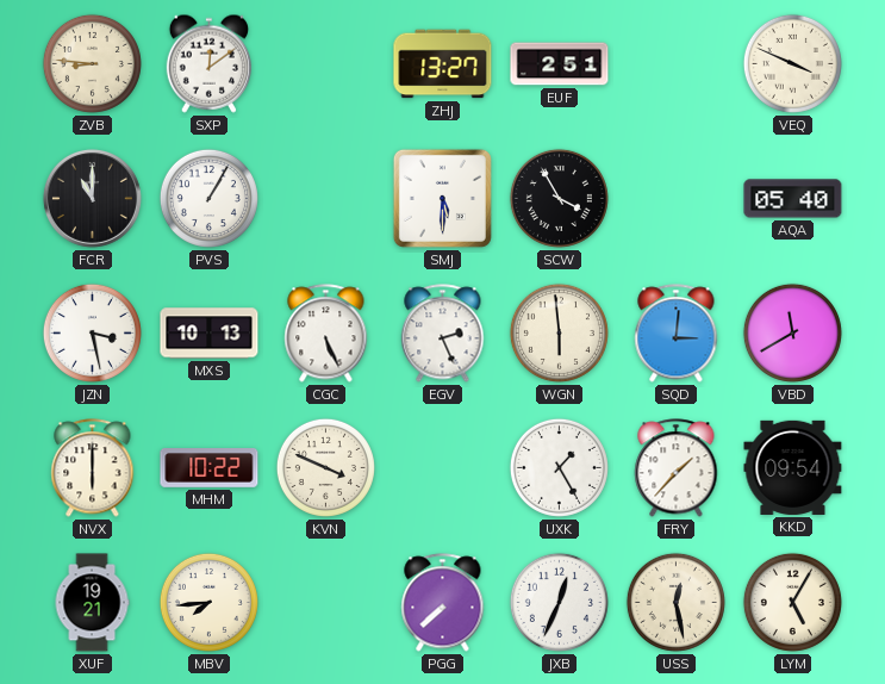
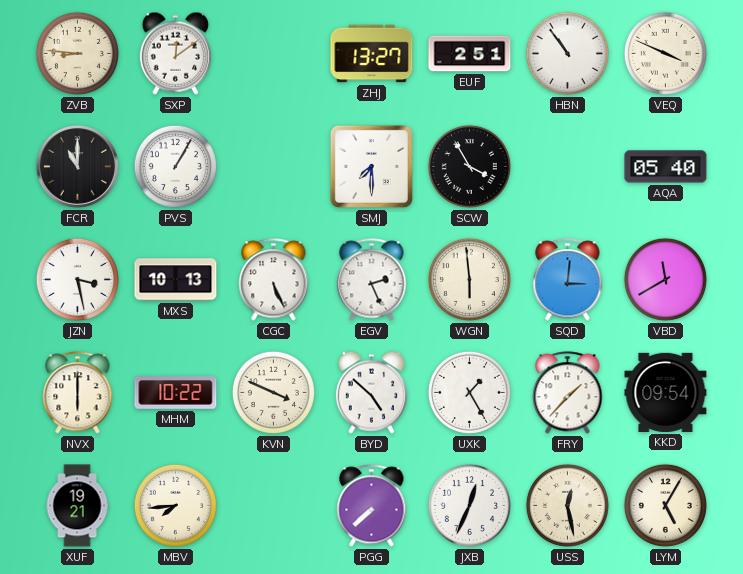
HBN: none -> 10:54
SMJ: 5:30 -> 7:30
BYD: none -> 4:52
